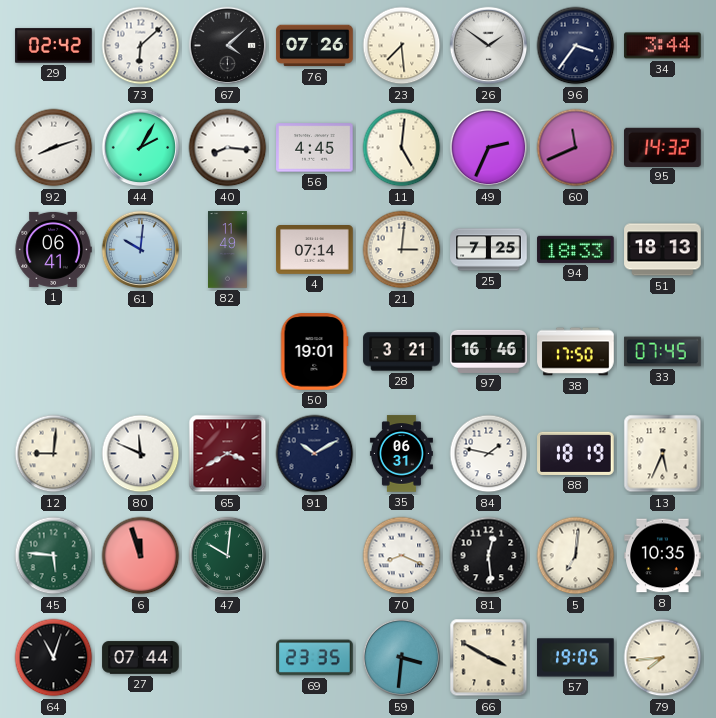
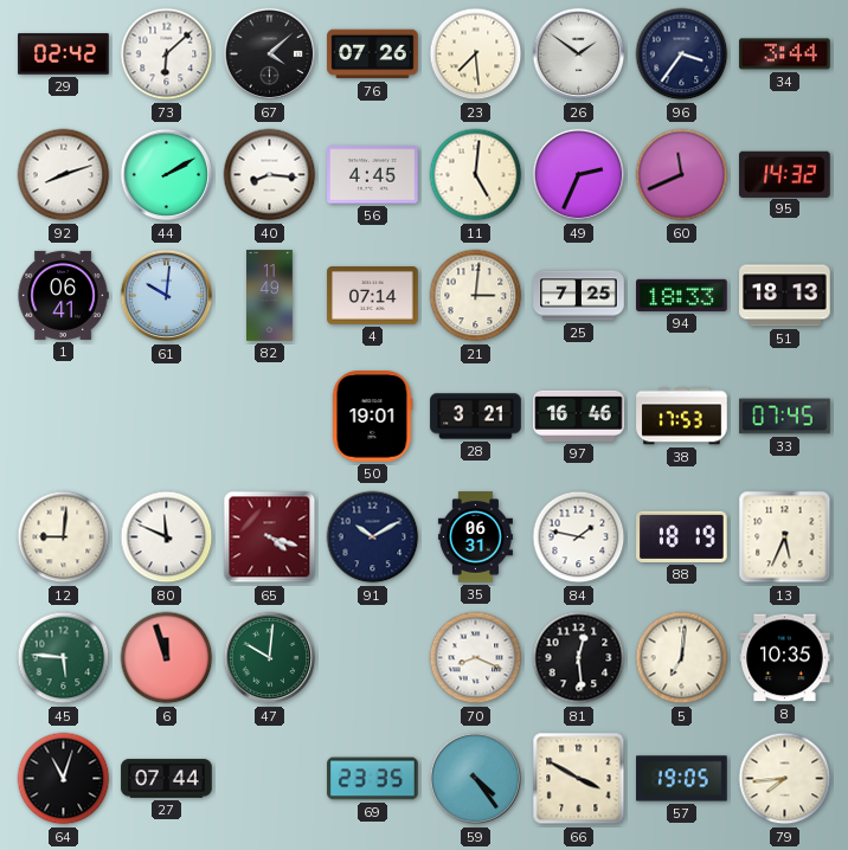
44: 2:05 -> 2:10
38: 17:50 -> 17:53
65: 3:40 -> 4:18
59: 3:31 -> 4:24
